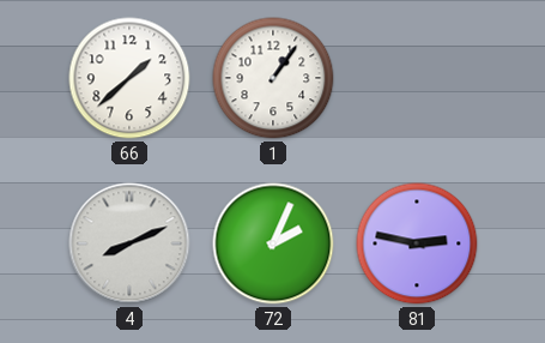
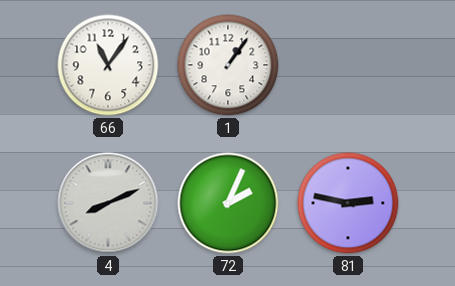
66: 1:38 -> 11:06
